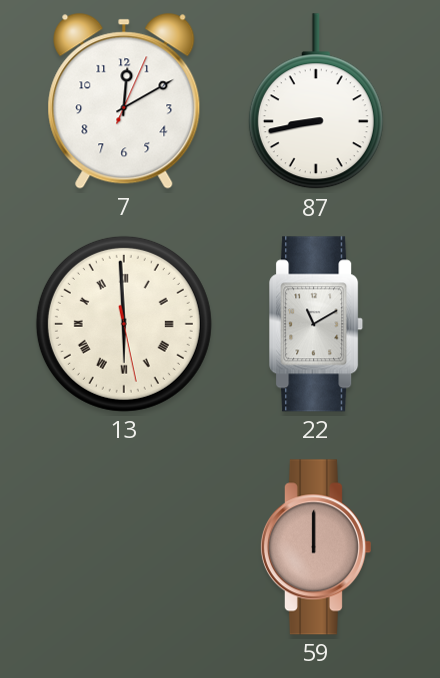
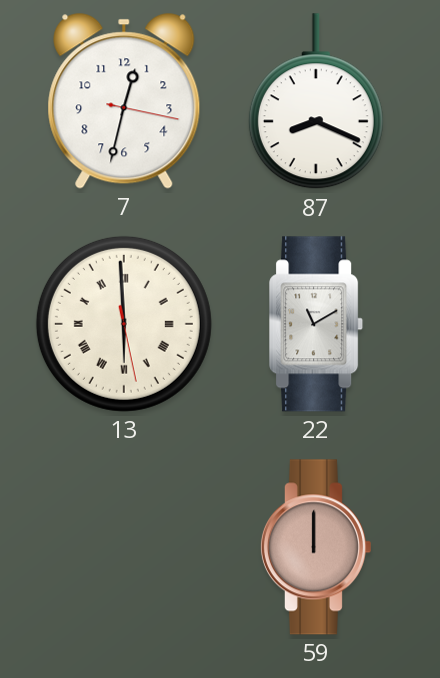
7: 12:10 -> 12:32
87: 8:43 -> 8:19
